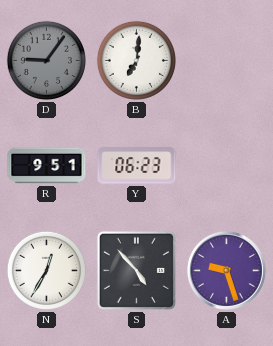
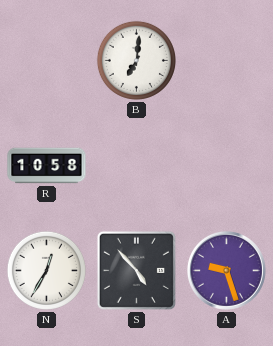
D: 9:06 -> none
R: 9:51 -> 10:58
Y: 06:23 -> none
